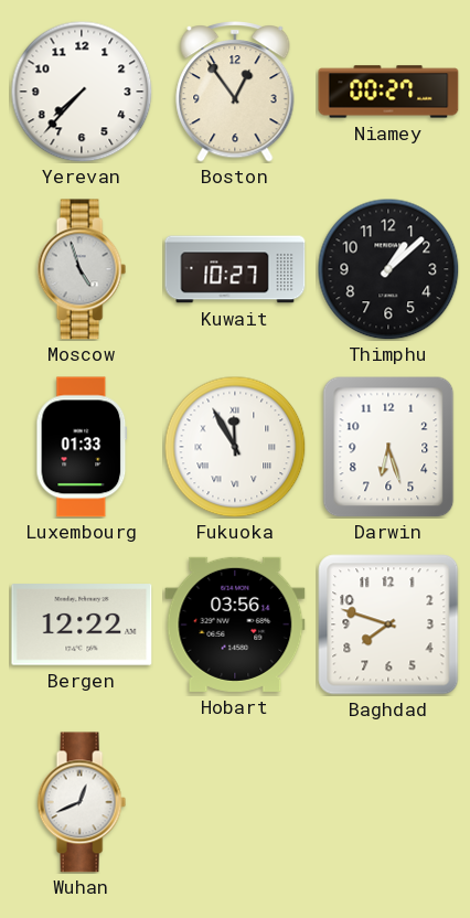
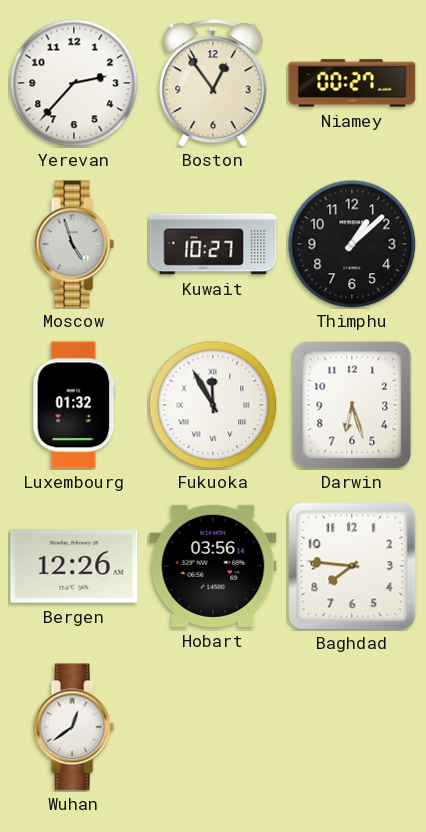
Yerevan: 7:37 -> 2:37
Luxembourg: 01:33 -> 01:32
Bergen: 12:22 -> 12:26
Baghdad: 7:48 -> 7:46
Wuhan: 12:41 -> 12:39
